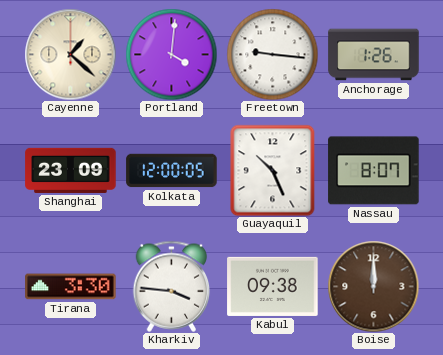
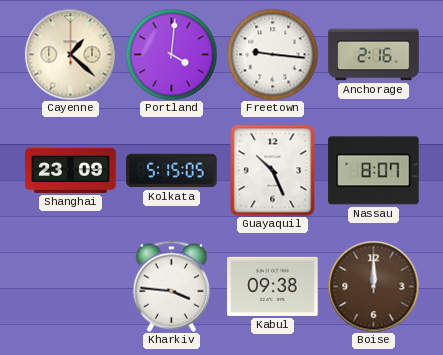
Anchorage: 1:26 -> 2:16
Kolkata: 12:00 -> 5:15
Tirana: 3:30 -> none
